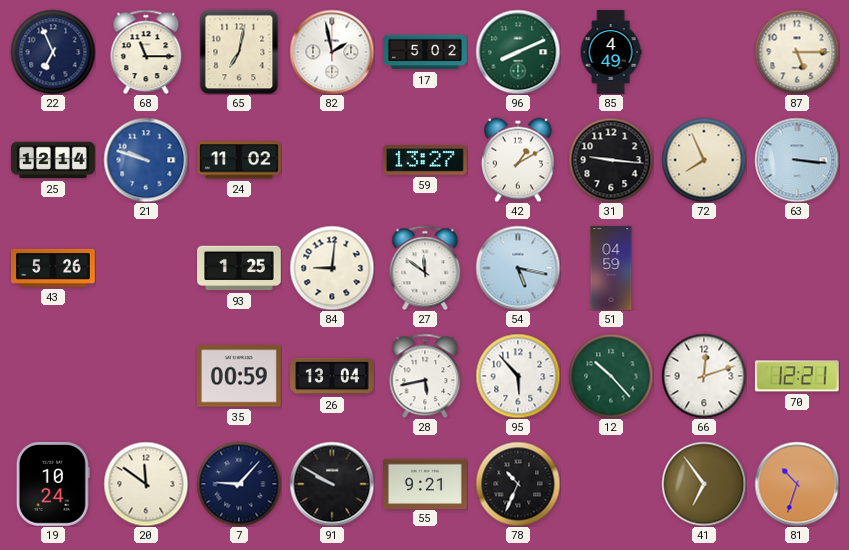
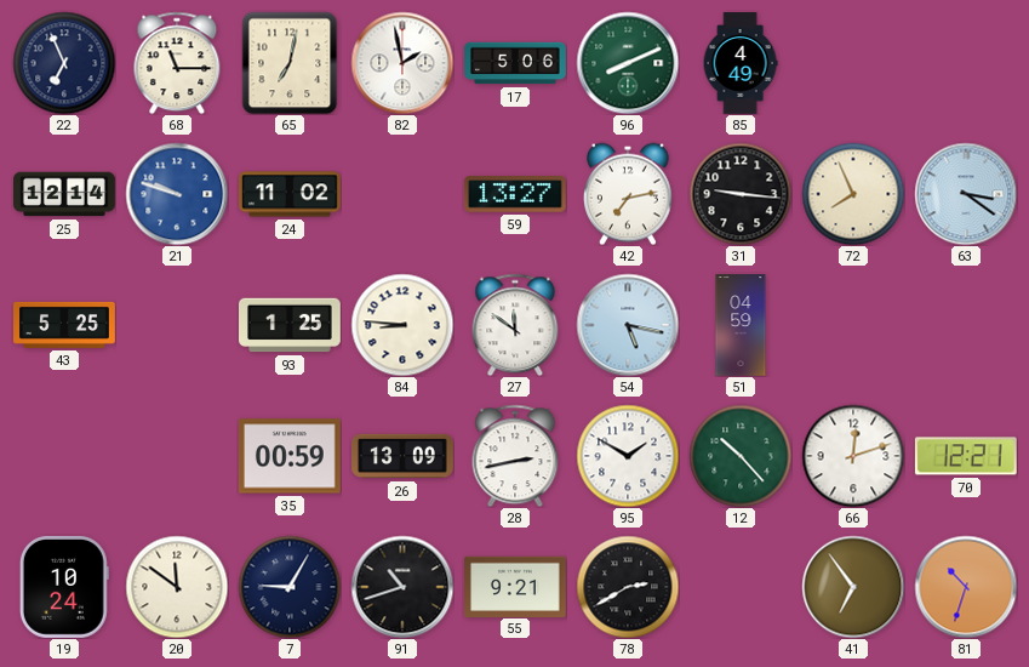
17: 5:02 -> 5:06
87: 5:15 -> none
42: 1:10 -> 7:13
63: 3:16 -> 3:21
43: 5:26 -> 5:25
84: 9:01 -> 8:46
26: 13:04 -> 13:09
28: 5:43 -> 2:43
95: 5:53 -> 1:50
7: 9:07 -> 9:05
91: 9:50 -> 10:42
78: 10:34 -> 2:40
